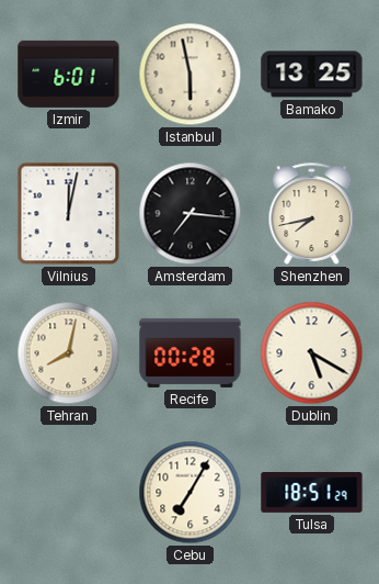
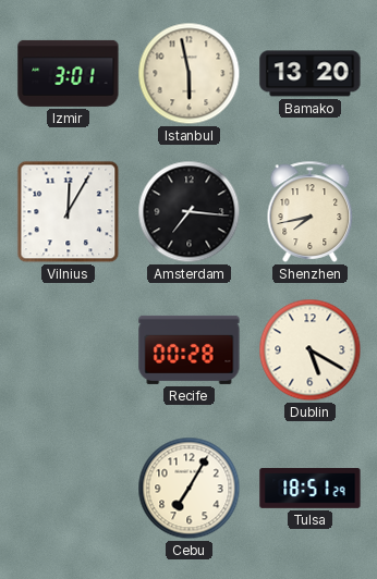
Izmir: 6:01 -> 3:01
Bamako: 13:25 -> 13:20
Vilnius: 12:02 -> 12:05
Tehran: 8:02 -> none
